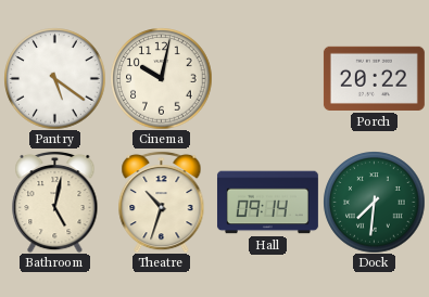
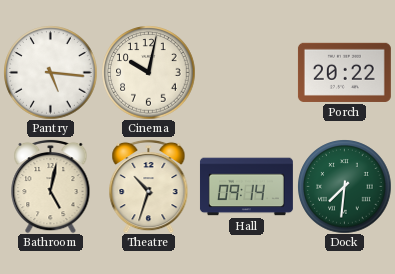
Pantry: 5:21 -> 5:16
